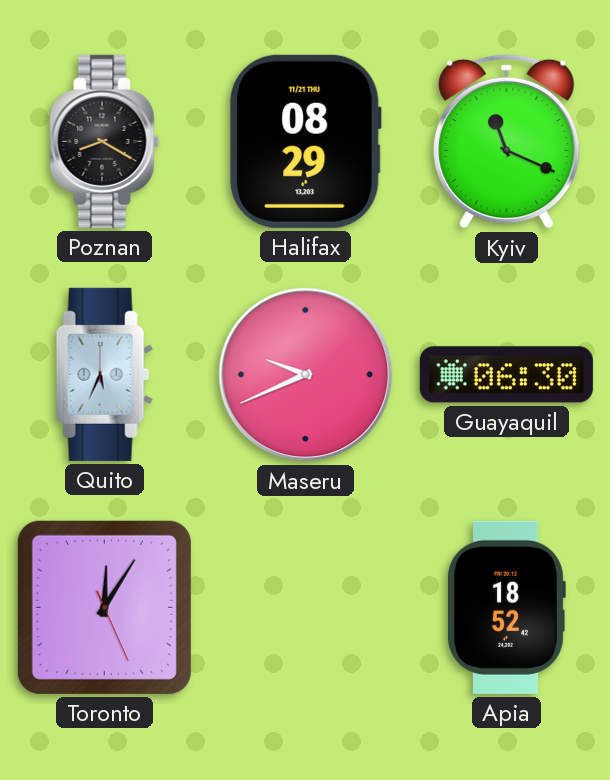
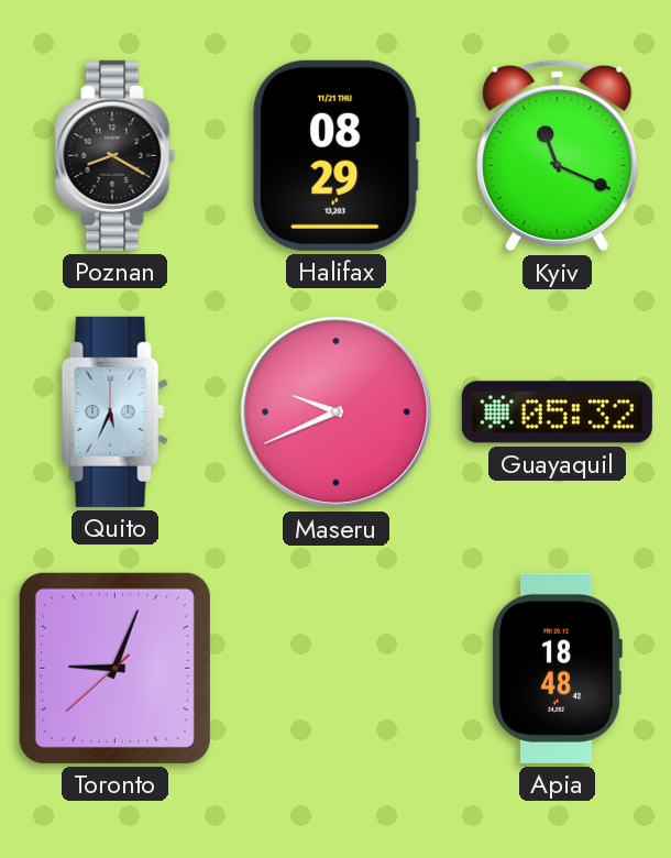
Guayaquil: 06:30 -> 05:32
Toronto: 12:05 -> 9:03
Apia: 18:52 -> 18:48
